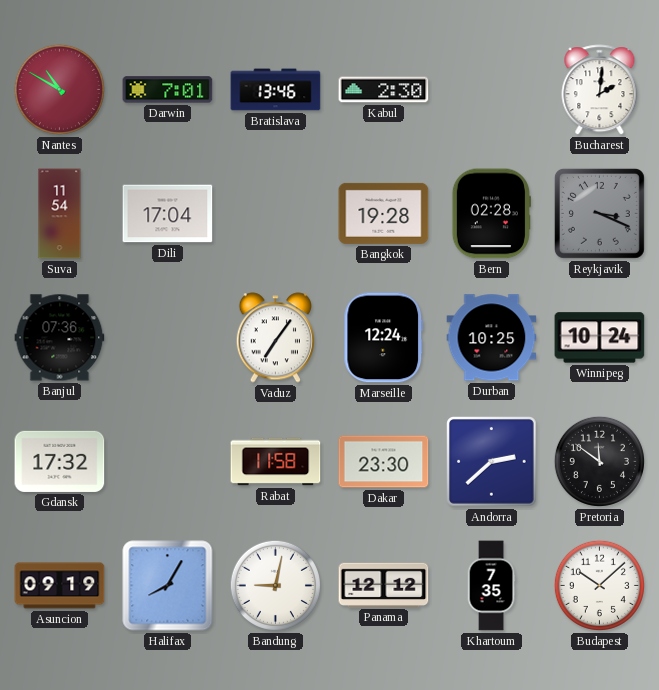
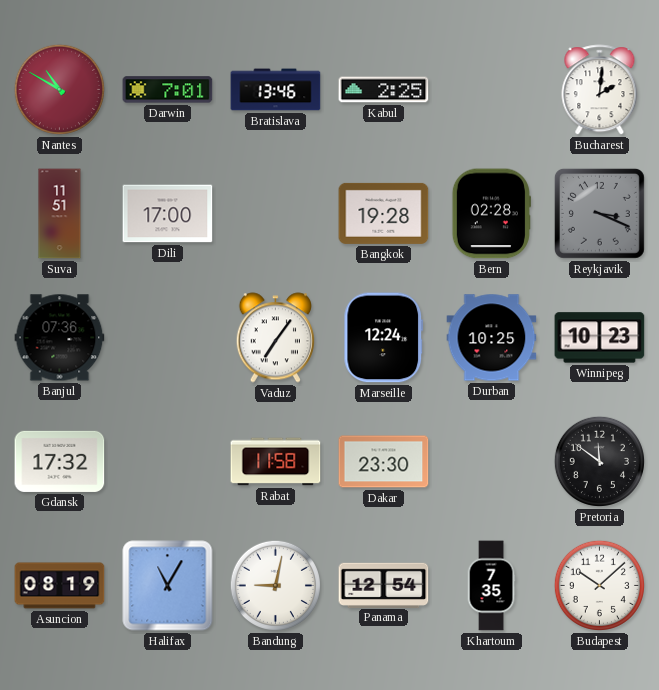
Kabul: 2:30 -> 2:25
Suva: 11:54 -> 11:51
Dili: 17:04 -> 17:00
Winnipeg: 10:24 -> 10:23
Andorra: 2:38 -> none
Asuncion: 09:19 -> 08:19
Halifax: 8:05 -> 11:05
Panama: 12:12 -> 12:54
